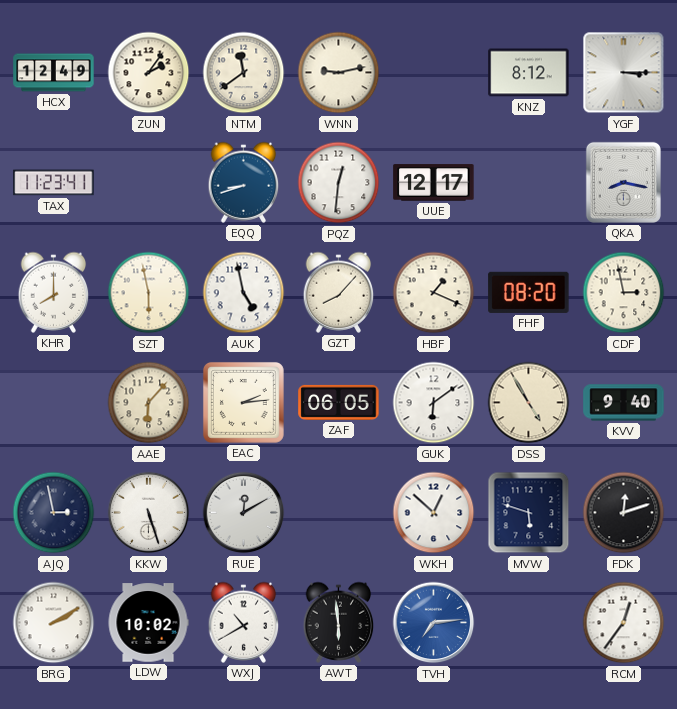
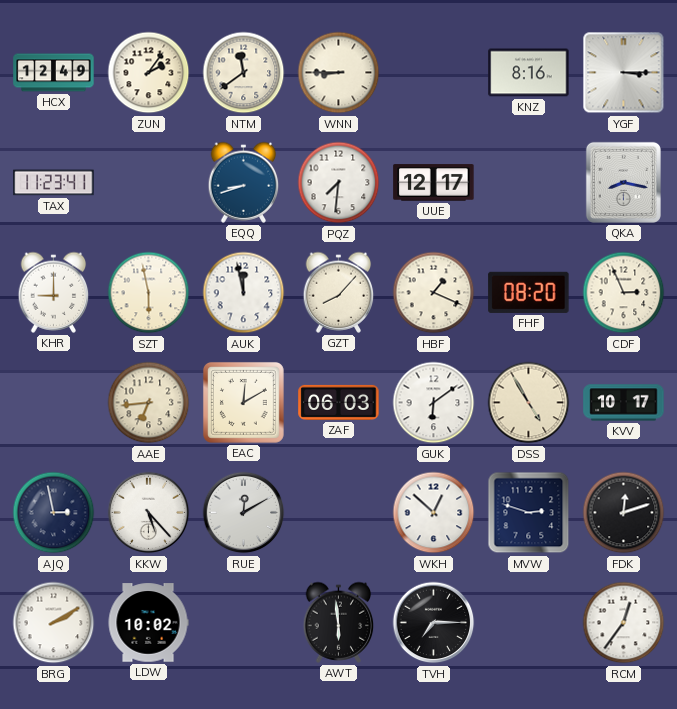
WNN: 9:13 -> 8:45
KNZ: 8:12 -> 8:16
PQZ: 12:31 -> 7:31
KHR: 8:00 -> 9:00
AUK: 4:58 -> 11:58
CDF: 2:58 -> 2:56
AAE: 6:07 -> 6:44
EAC: 2:14 -> 12:10
ZAF: 06:05 -> 06:03
KVV: 9:40 -> 10:17
KKW: 5:27 -> 5:23
MVW: 5:48 -> 2:48
WXJ: 10:40 -> none
TVH: 7:14 -> 7:15
TVH dial: blue -> black
